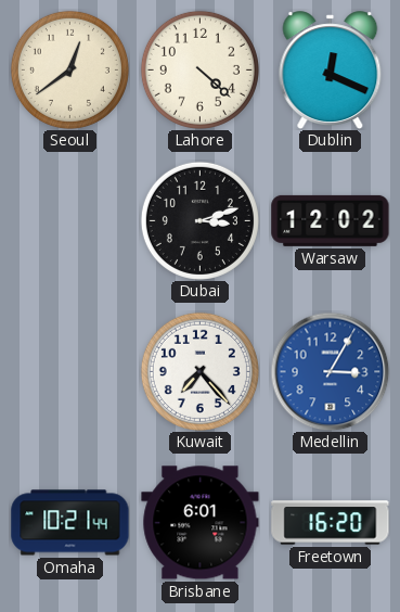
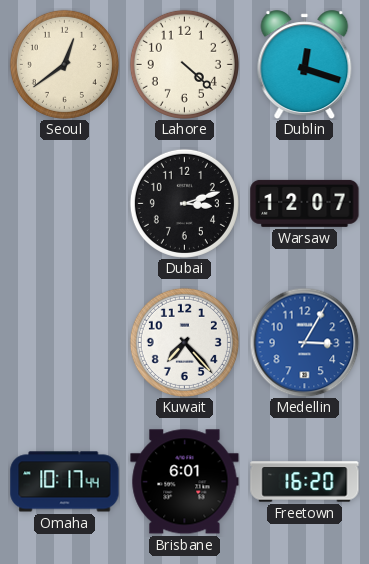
Dublin: 12:19 -> 12:18
Warsaw: 12:02 -> 12:07
Omaha: 10:21 -> 10:17
